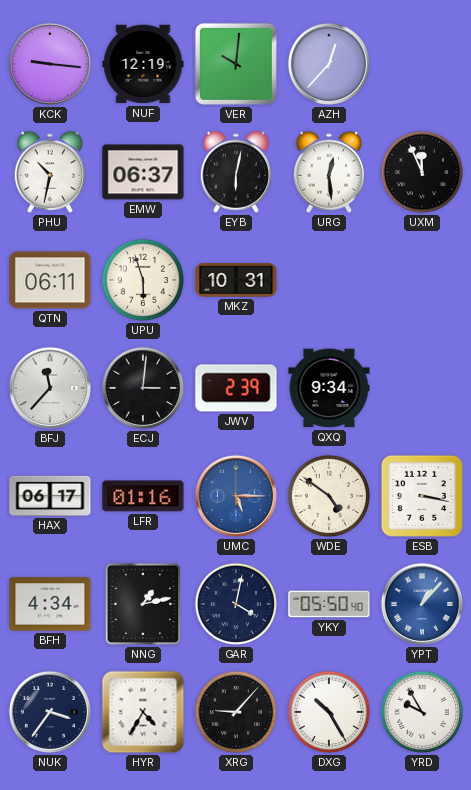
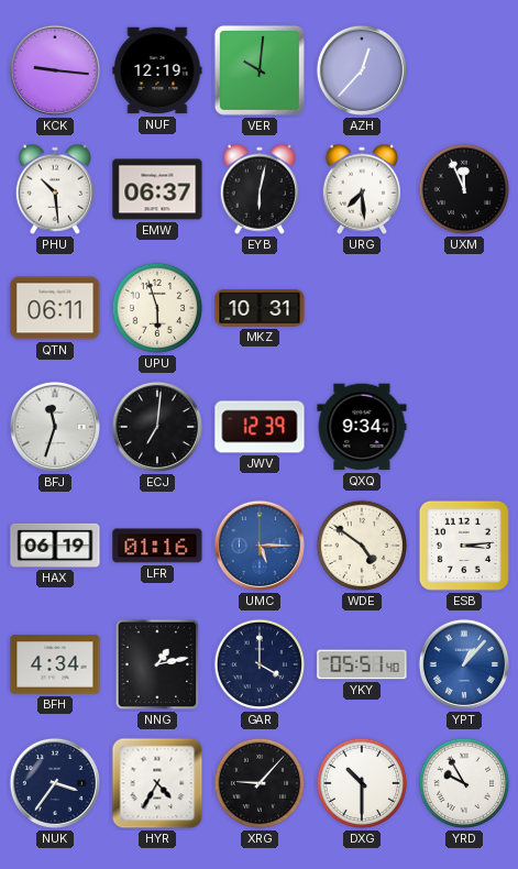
PHU: 10:32 -> 10:29
URG: 12:29 -> 7:29
BFJ: 11:37 -> 11:33
ECJ: 3:01 -> 7:01
JWV: 2:39 -> 12:39
HAX: 06:17 -> 06:19
ESB: 3:17 -> 3:14
GAR: 4:02 -> 4:00
YKY: 05:50 -> 05:51
DXG: 10:25 -> 10:30
